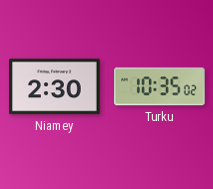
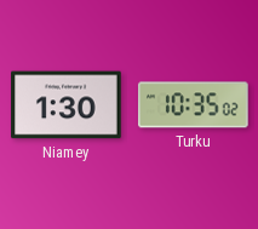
Niamey: 2:30 -> 1:30
